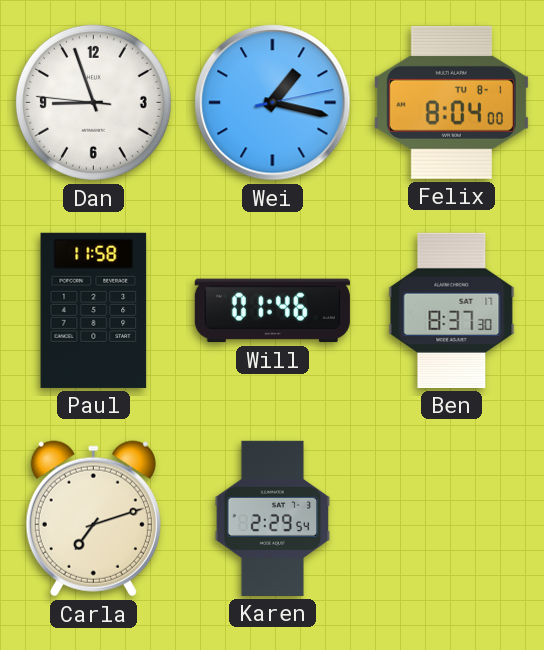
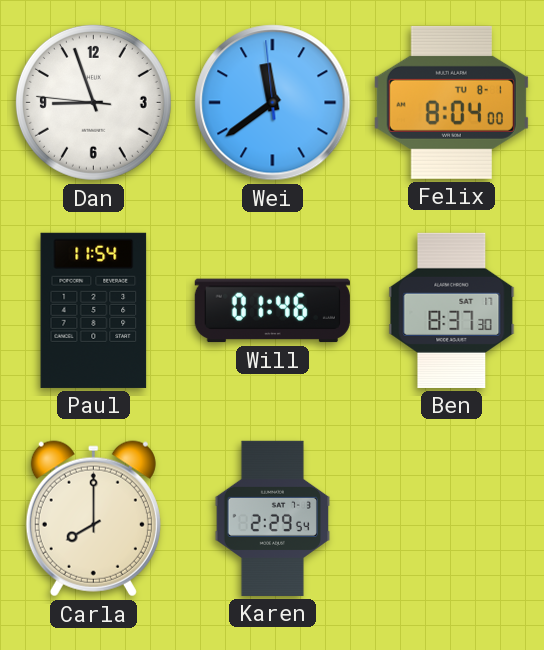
Wei: 1:17 -> 11:38
Paul: 11:58 -> 11:54
Carla: 7:12 -> 8:00
